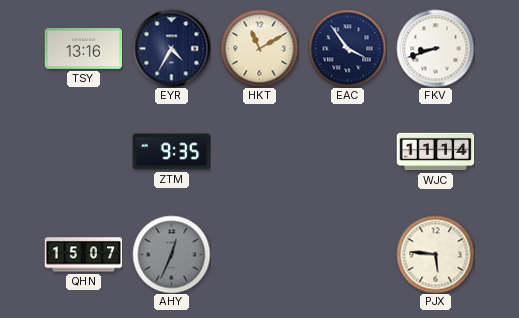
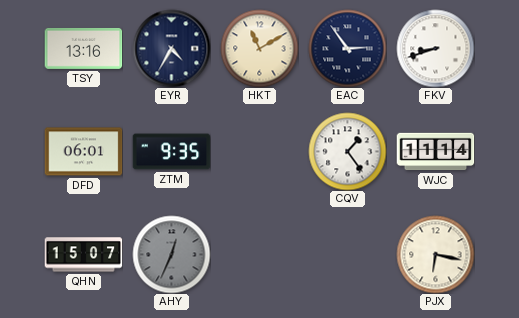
EAC: 3:54 -> 2:54
DFD: none -> 06:01
CQV: none -> 1:24
PJX: 5:46 -> 6:17
